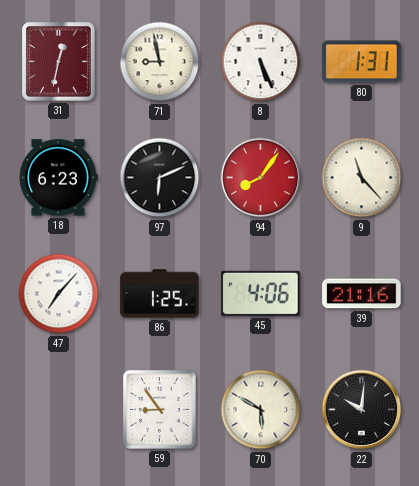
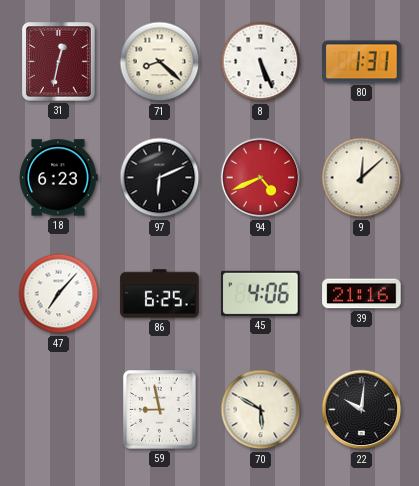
71: 8:58 -> 8:22
94: 8:06 -> 4:41
9: 11:23 -> 12:08
86: 1:25 -> 6:25
59: 8:54 -> 8:58
